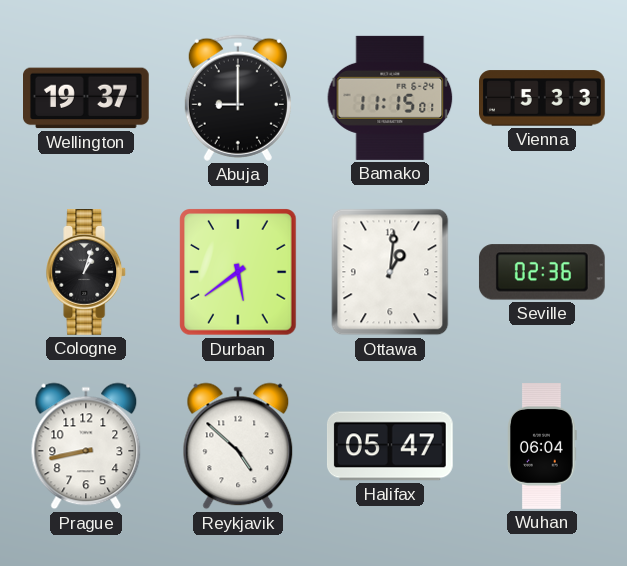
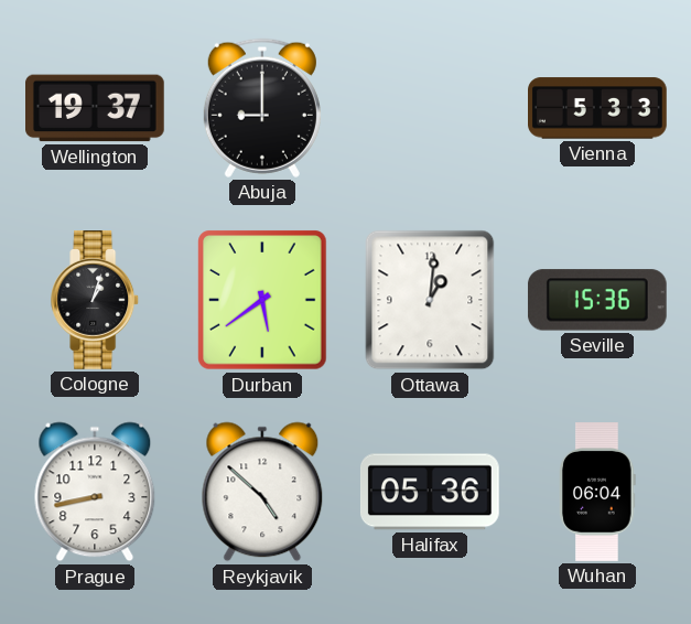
Bamako: 11:15 -> none
Seville: 02:36 -> 15:36
Halifax: 05:47 -> 05:36
